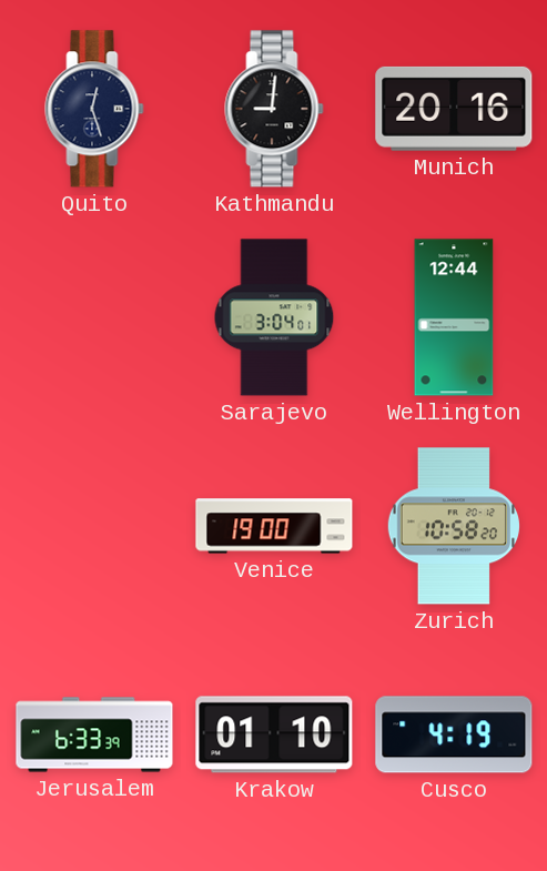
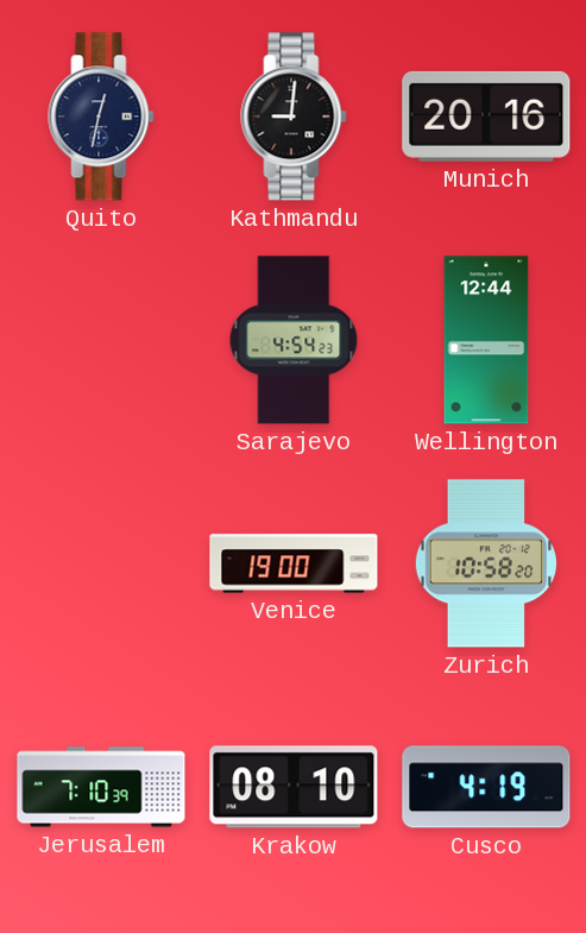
Quito: 12:27 -> 12:32
Sarajevo: 3:04 -> 4:54
Jerusalem: 6:33 -> 7:10
Krakow: 01:10 -> 08:10
